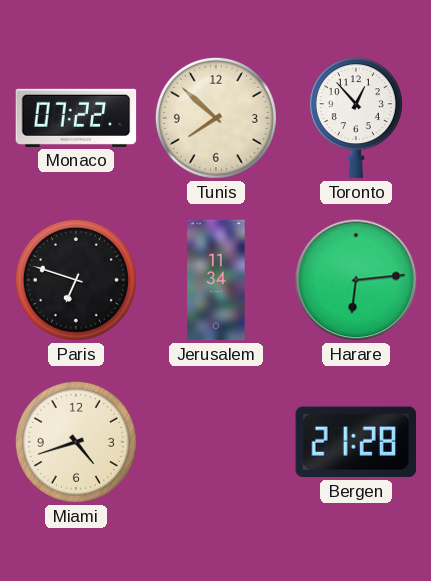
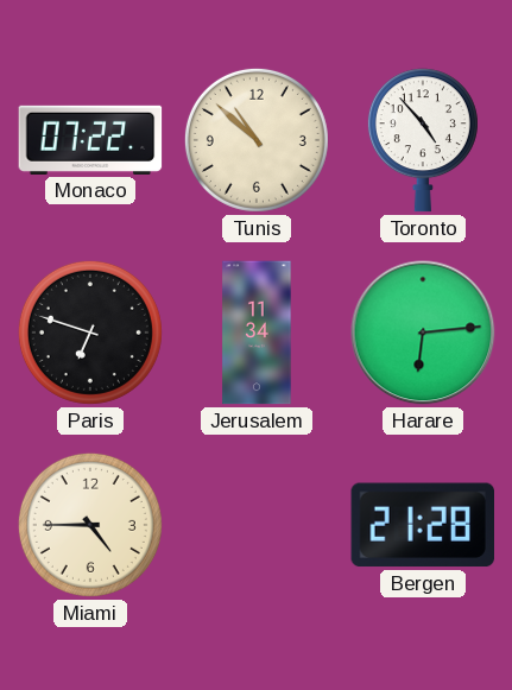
Tunis: 7:52 -> 10:52
Toronto: 12:53 -> 4:53
Miami: 4:42 -> 4:45
